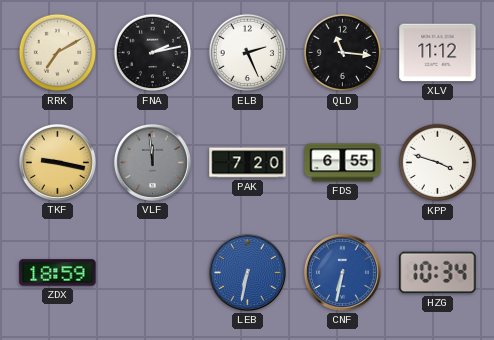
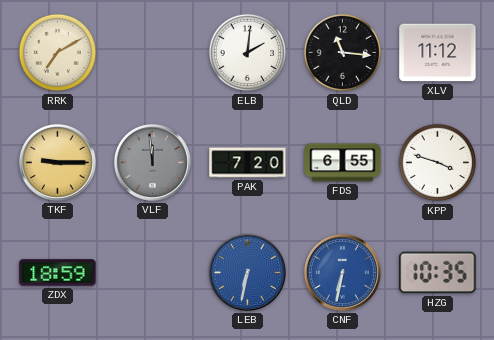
FNA: 2:13 -> none
ELB: 2:26 -> 2:01
TKF: 9:17 -> 9:15
HZG: 10:34 -> 10:35
